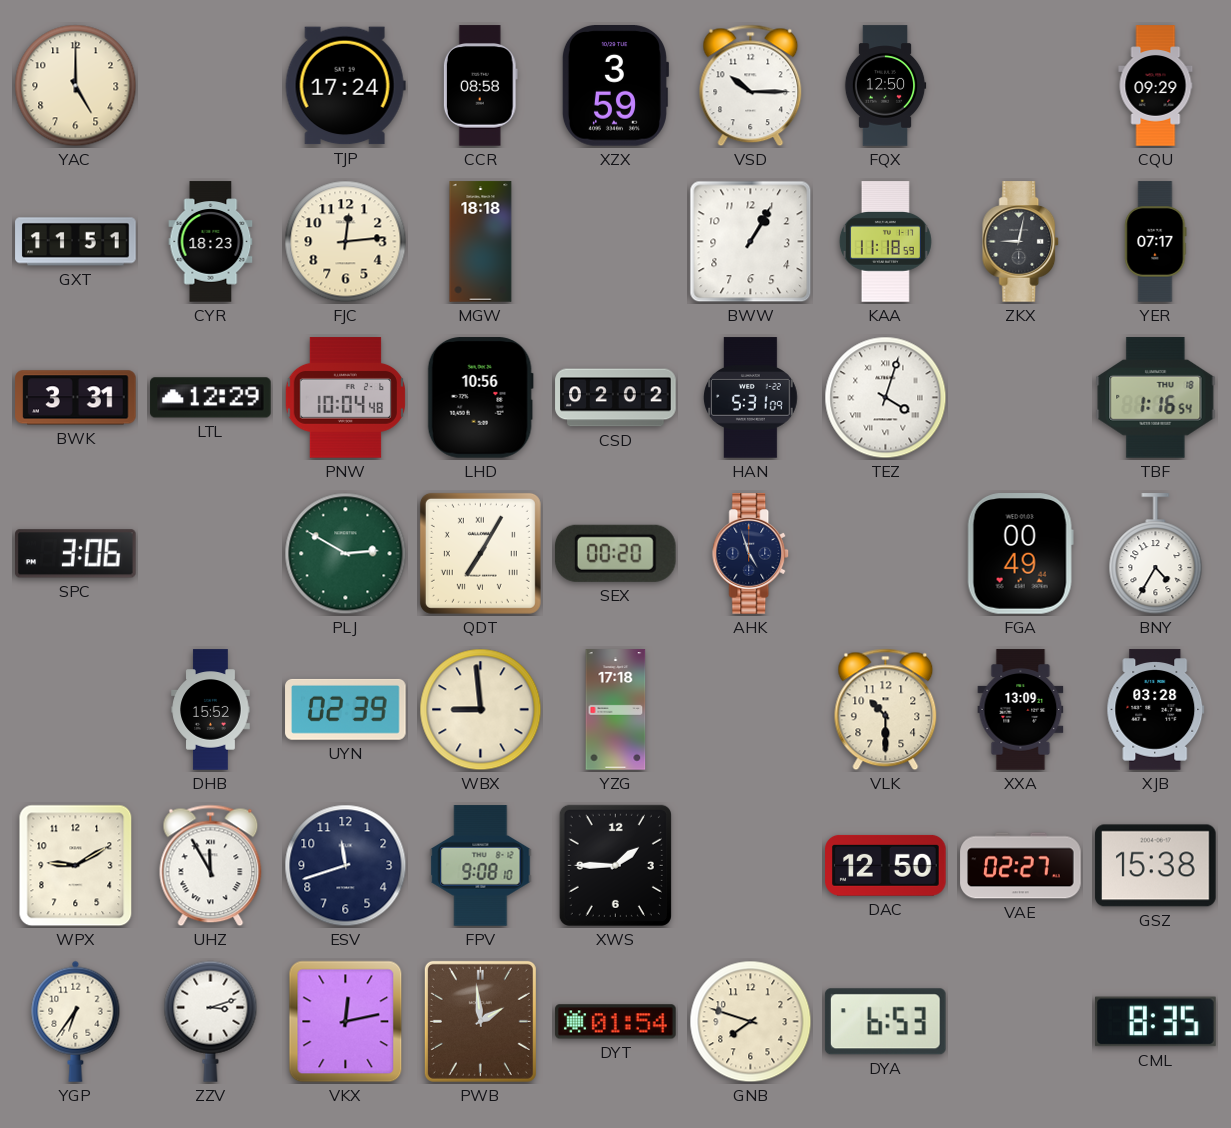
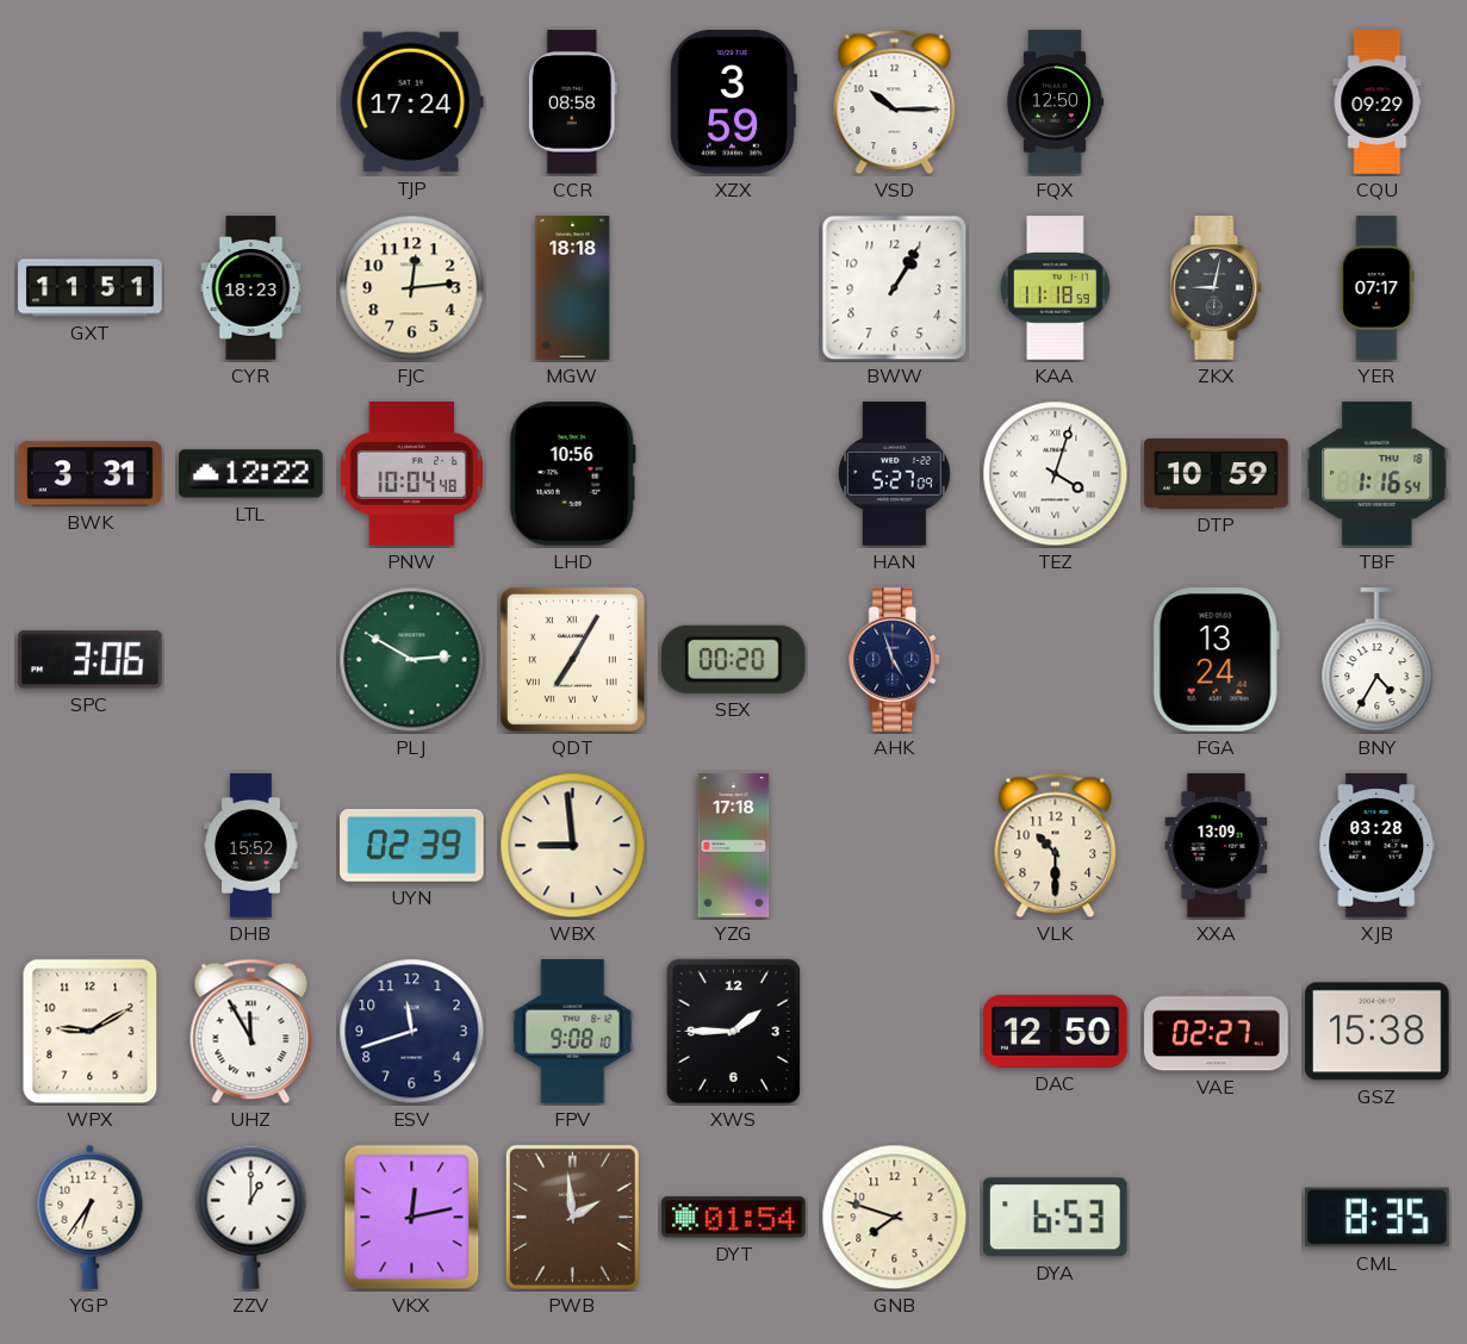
YAC: 5:00 -> none
LTL: 12:29 -> 12:22
CSD: 02:02 -> none
HAN: 5:31 -> 5:27
DTP: none -> 10:59
FGA: 00:49 -> 13:24
ZZV: 3:12 -> 1:00
